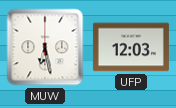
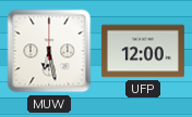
UFP: 12:03 -> 12:00
